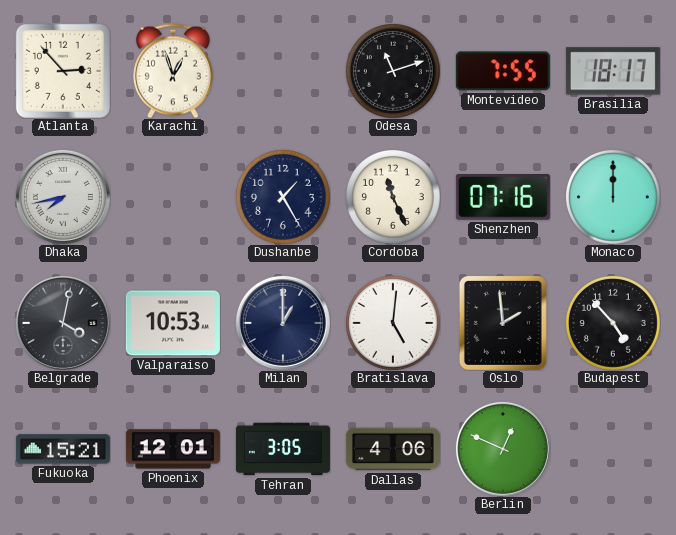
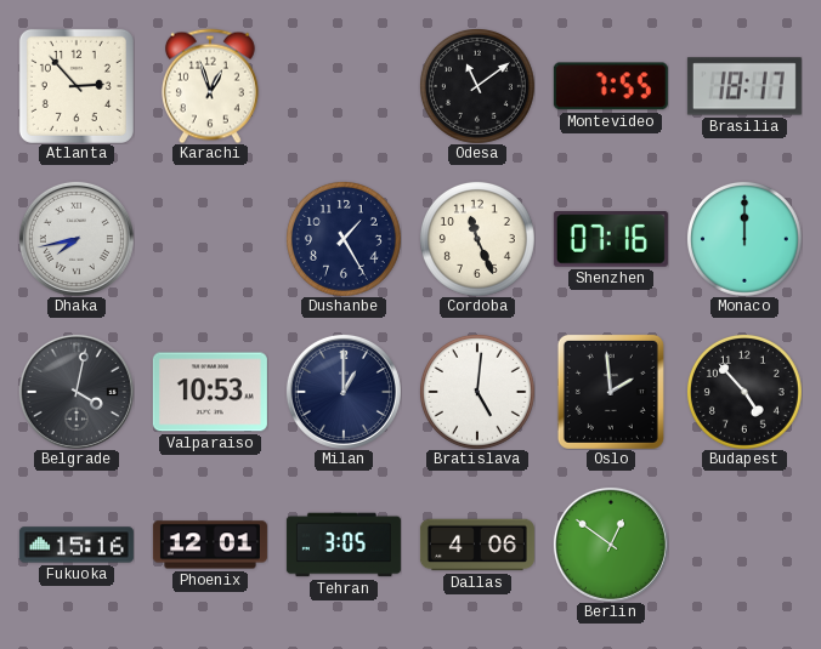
Odesa: 11:12 -> 11:09
Fukuoka: 15:21 -> 15:16
Berlin: 12:49 -> 12:51
